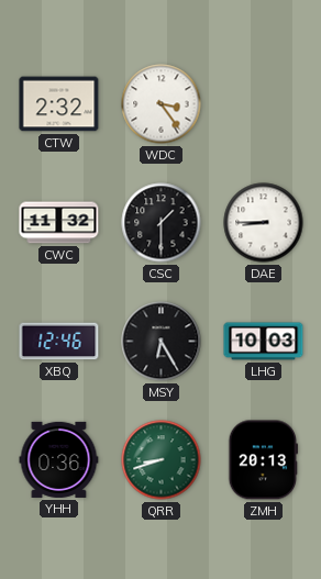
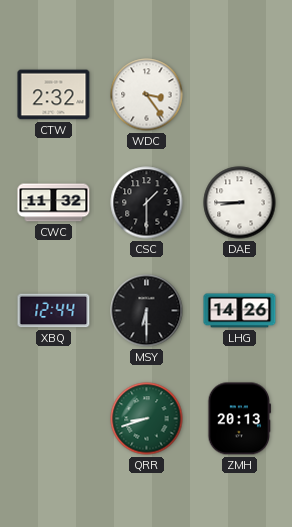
XBQ: 12:46 -> 12:44
MSY: 6:25 -> 6:30
LHG: 10:03 -> 14:26
YHH: 0:36 -> none
